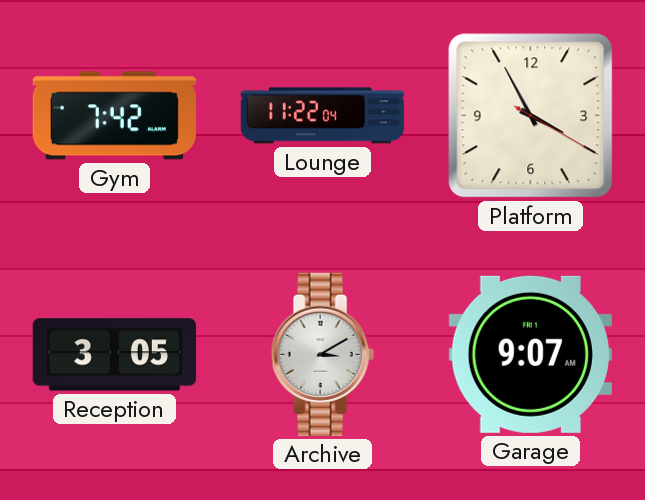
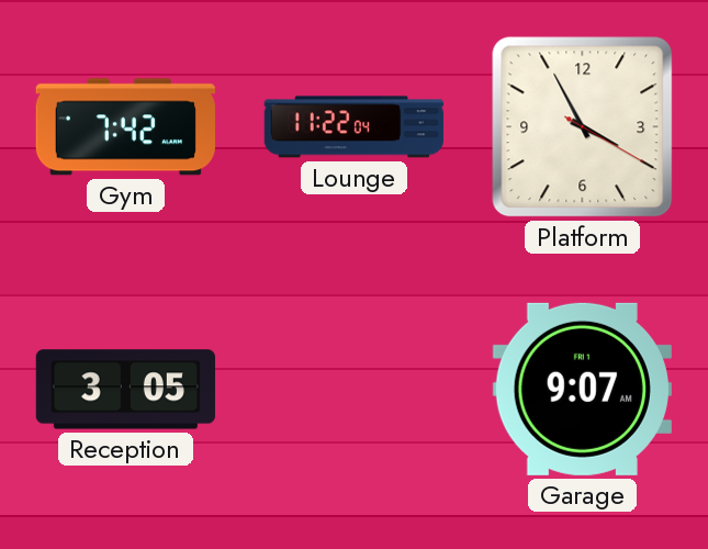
Archive: 3:10 -> none
